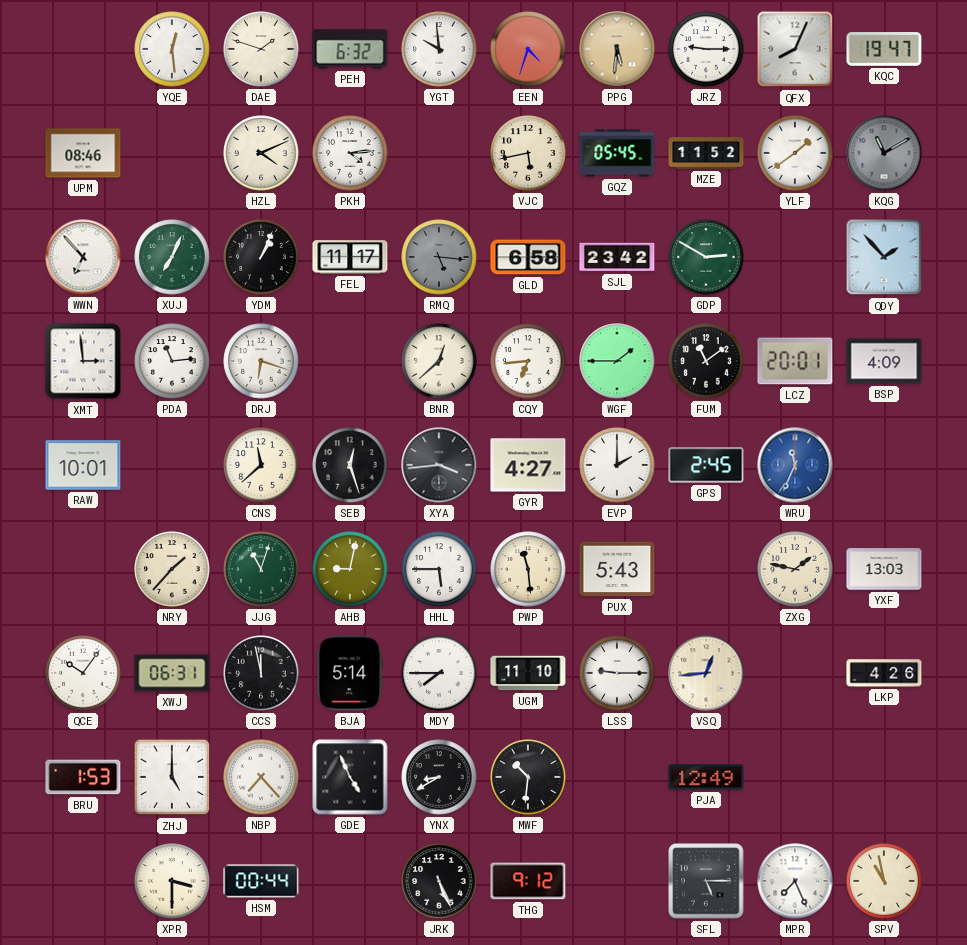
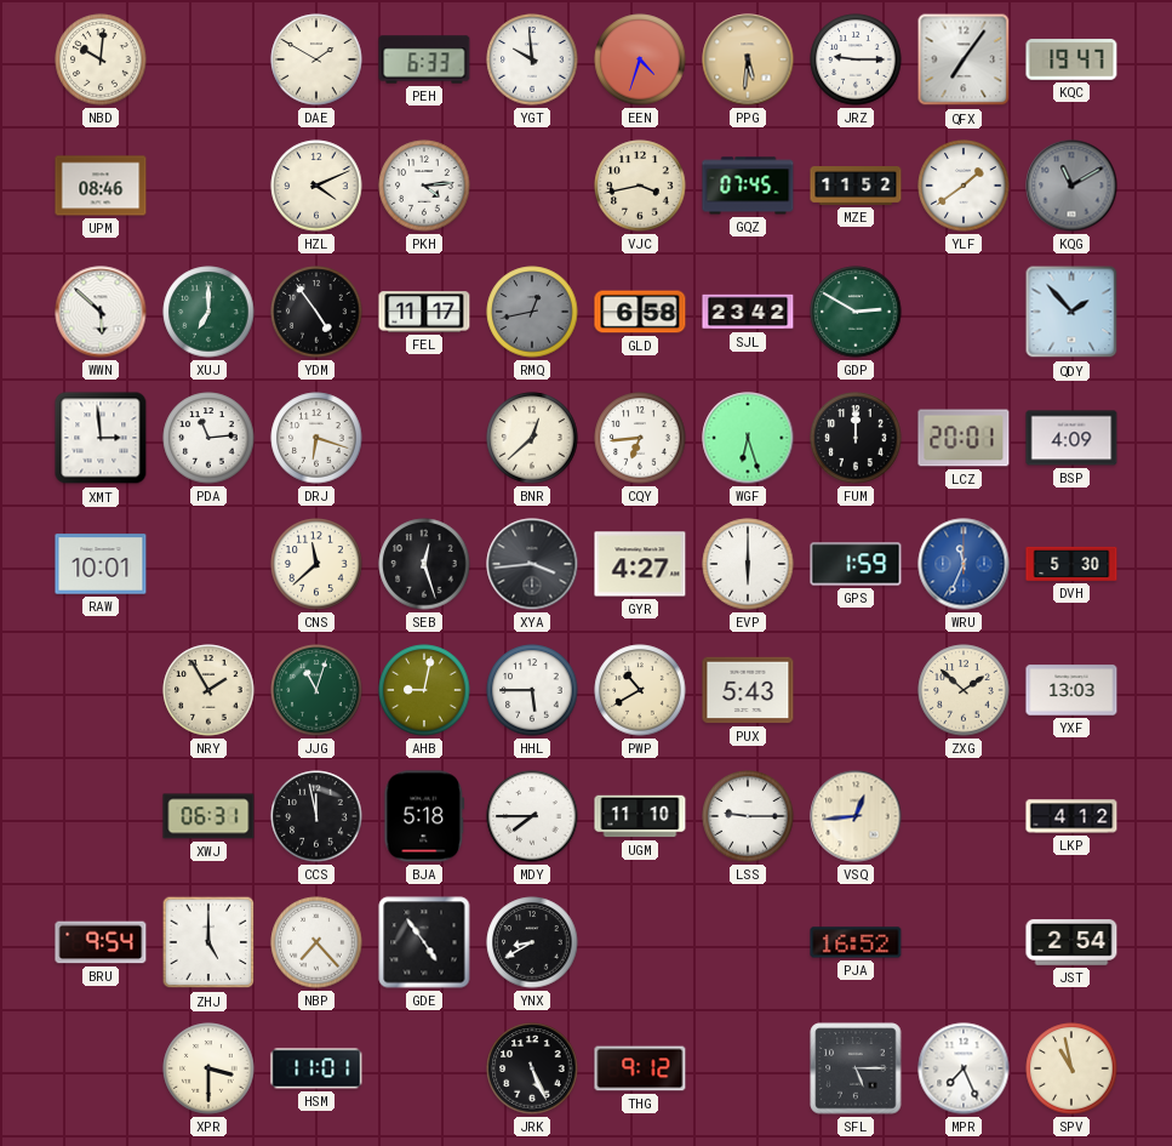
NBD: none -> 10:01
YQE: 12:29 -> none
DAE: 1:48 -> 1:50
PEH: 6:32 -> 6:33
QFX: 8:04 -> 7:06
VJC: 5:43 -> 3:43
GQZ: 05:45 -> 07:45
WWN: 6:53 -> 5:52
XUJ: 7:04 -> 7:00
YDM: 1:04 -> 4:54
RMQ: 5:16 -> 12:43
WGF: 1:45 -> 6:27
FUM: 11:09 -> 12:00
EVP: 2:00 -> 6:00
GPS: 2:45 -> 1:59
DVH: none -> 5:30
NRY: 1:37 -> 1:55
PWP: 11:29 -> 10:40
ZXG: 1:47 -> 1:52
QCE: 10:06 -> none
BJA: 5:14 -> 5:18
LKP: 4:26 -> 4:12
BRU: 1:53 -> 9:54
GDE: 4:56 -> 4:54
MWF: 10:31 -> none
PJA: 12:49 -> 16:52
JST: none -> 2:54
HSM: 00:44 -> 11:01
